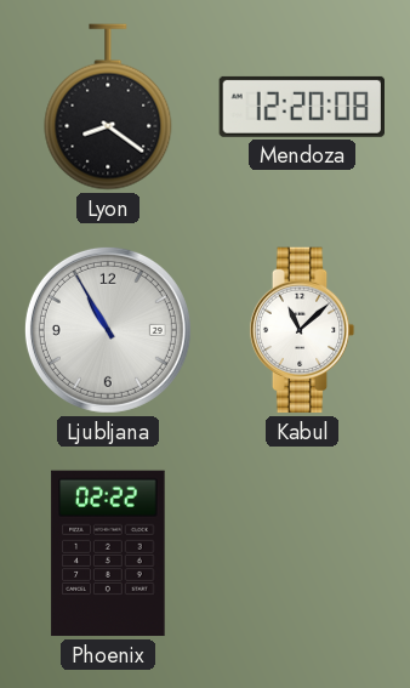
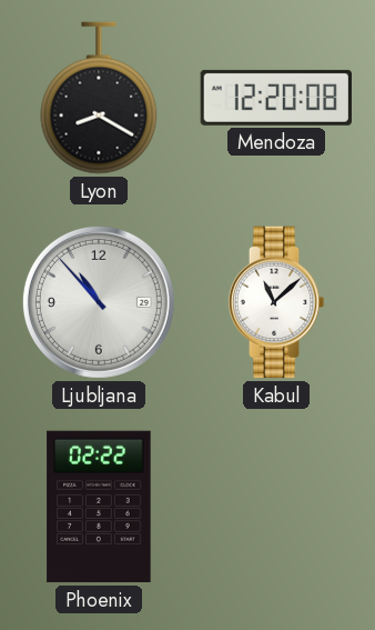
Lyon: 8:21 -> 8:20
Ljubljana: 10:55 -> 10:53
